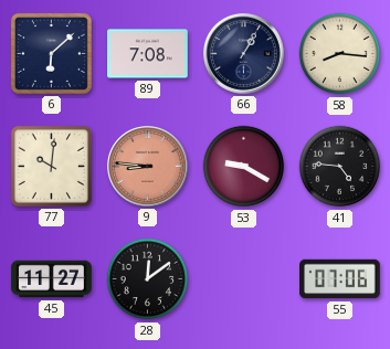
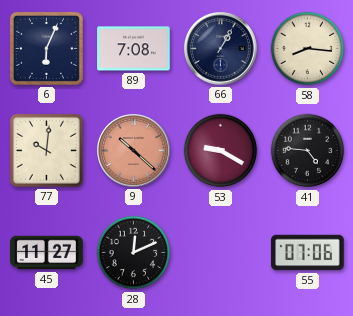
6: 6:08 -> 6:04
9: 8:46 -> 10:22
28: 12:09 -> 12:11
